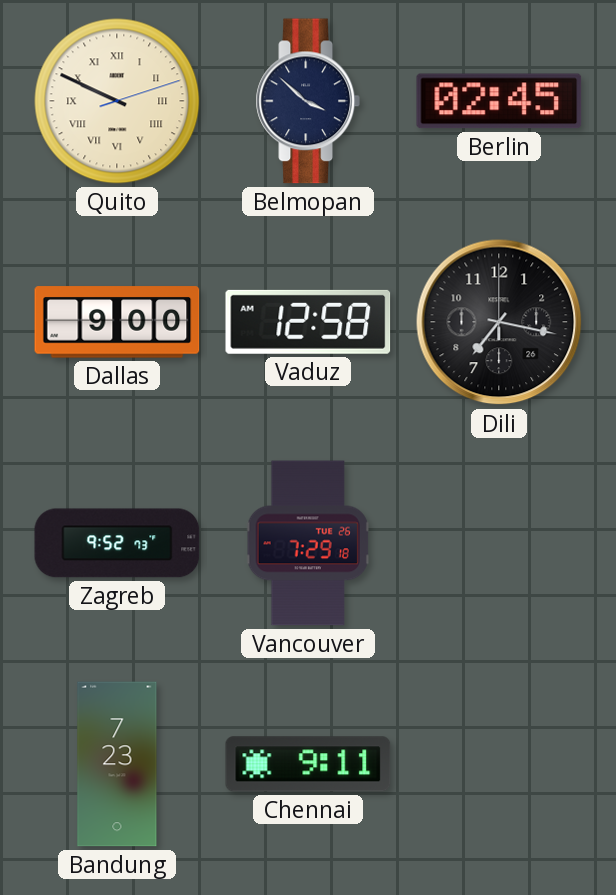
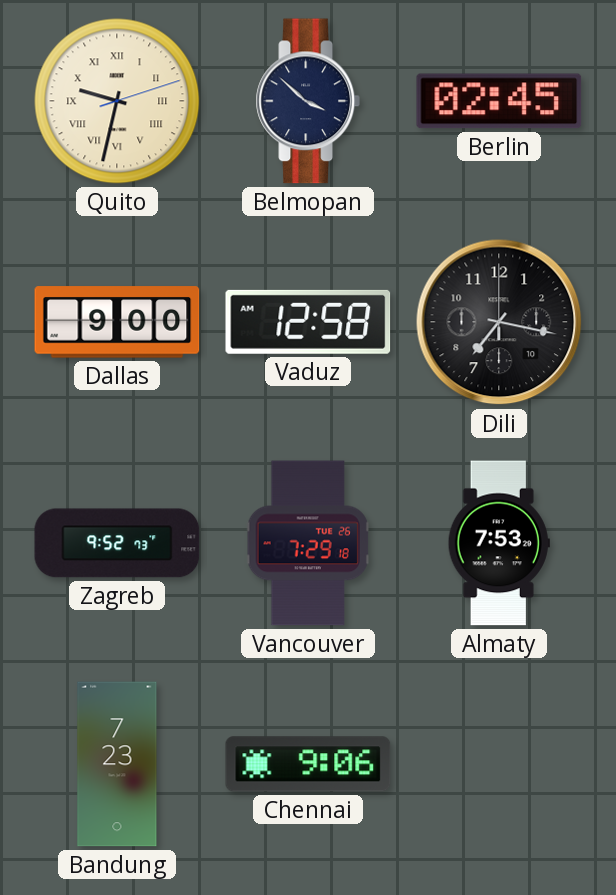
Quito: 9:49 -> 9:32
Dili date: 26 -> 10
Almaty: none -> 7:53
Chennai: 9:11 -> 9:06
